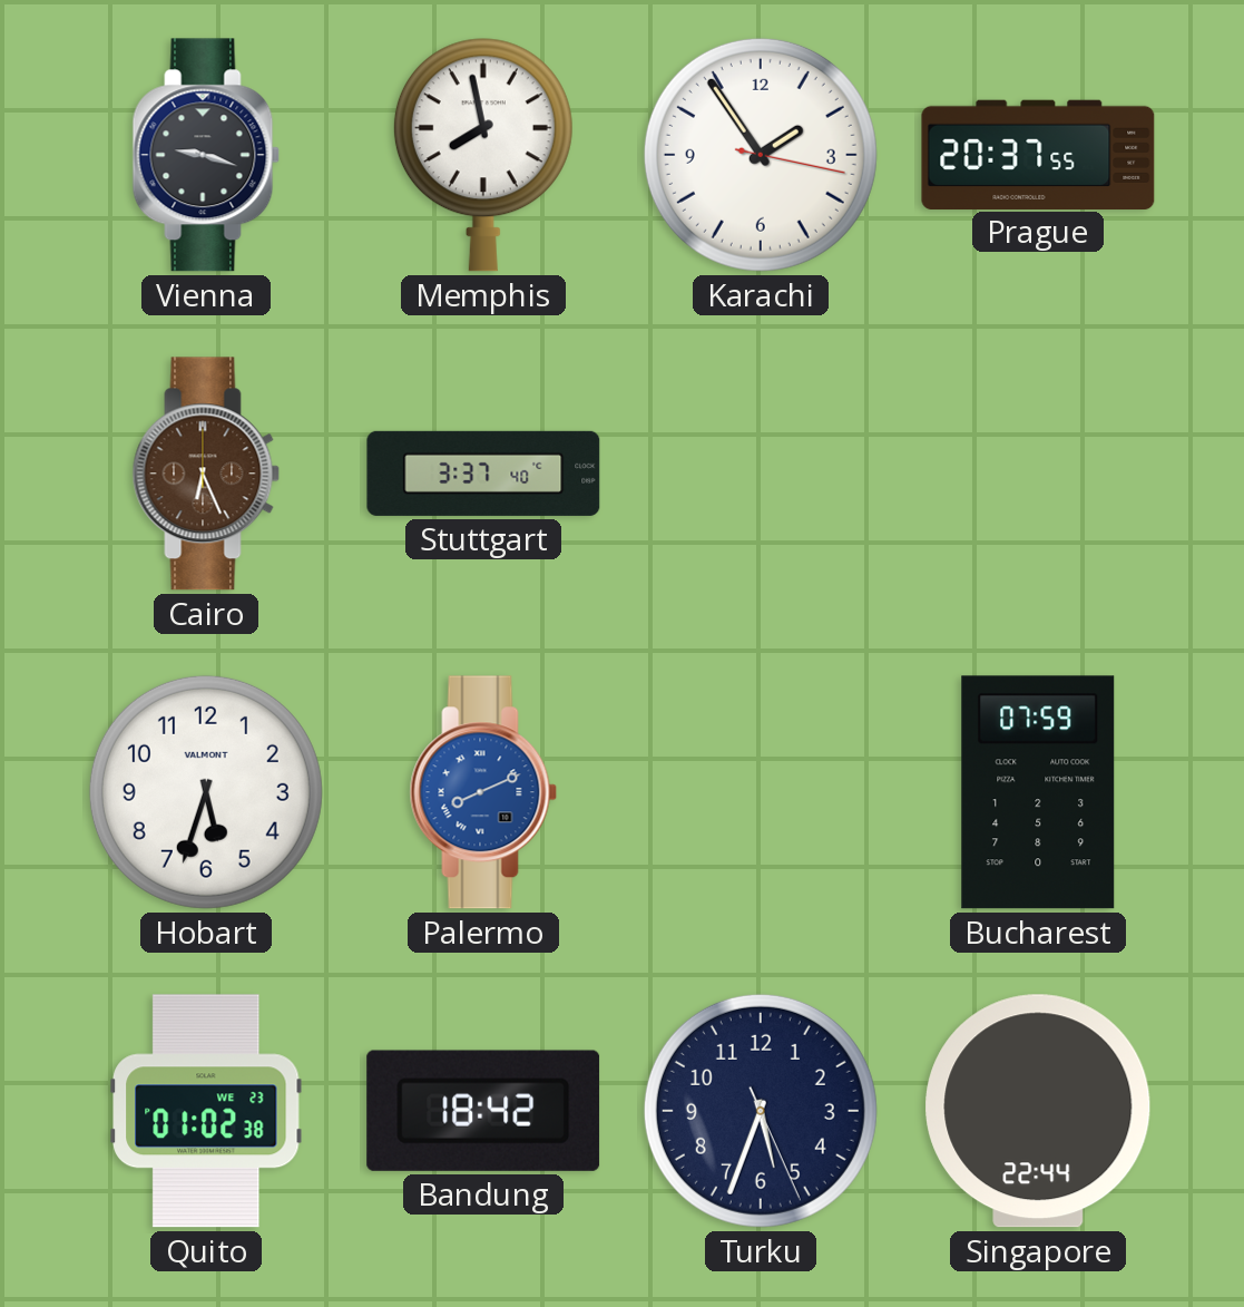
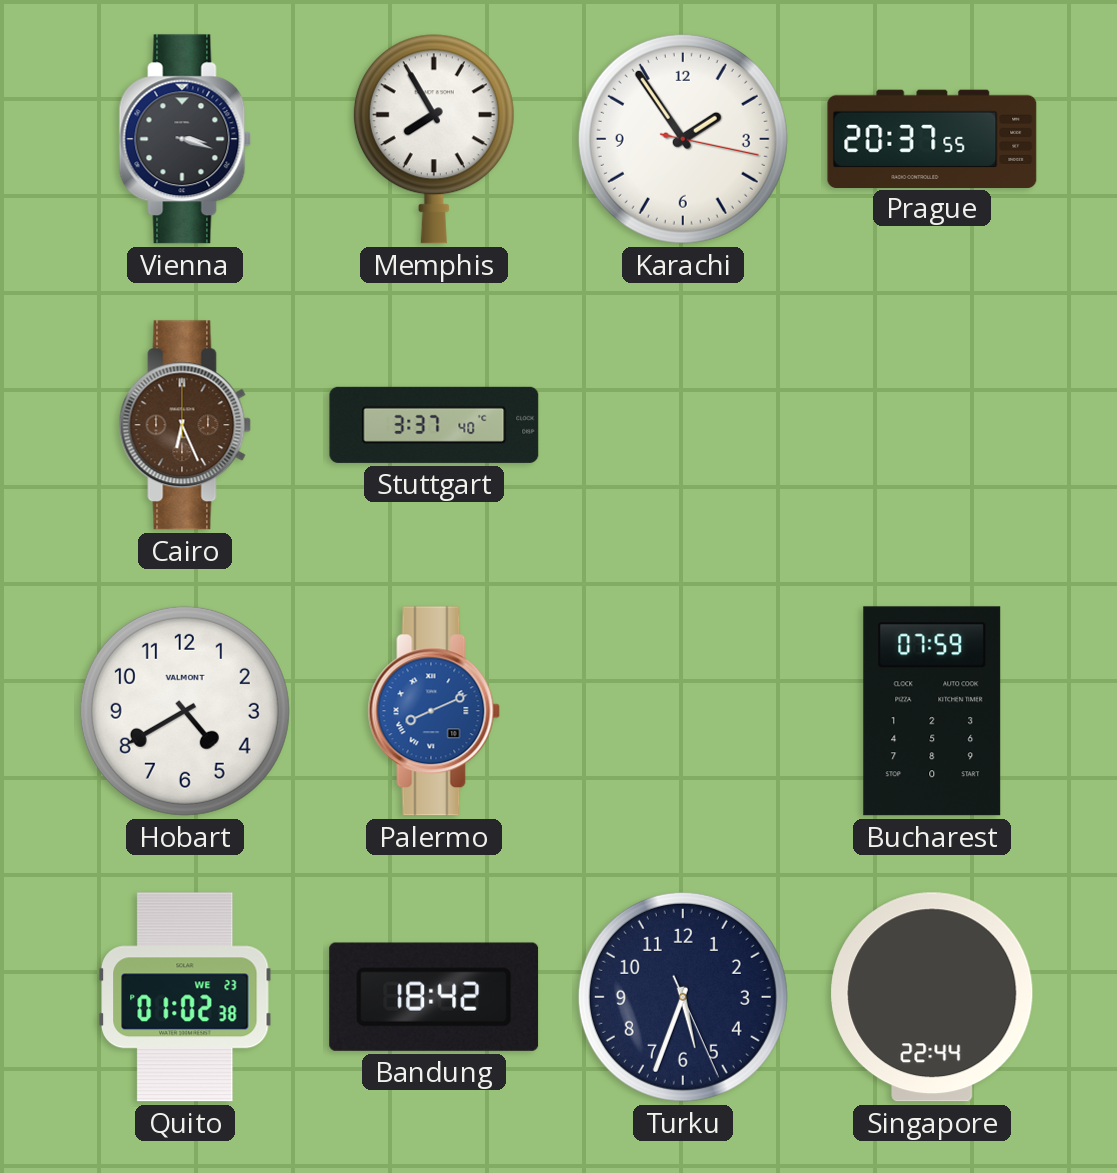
Vienna: 9:18 -> 3:18
Memphis: 7:58 -> 7:55
Hobart: 5:33 -> 4:40
